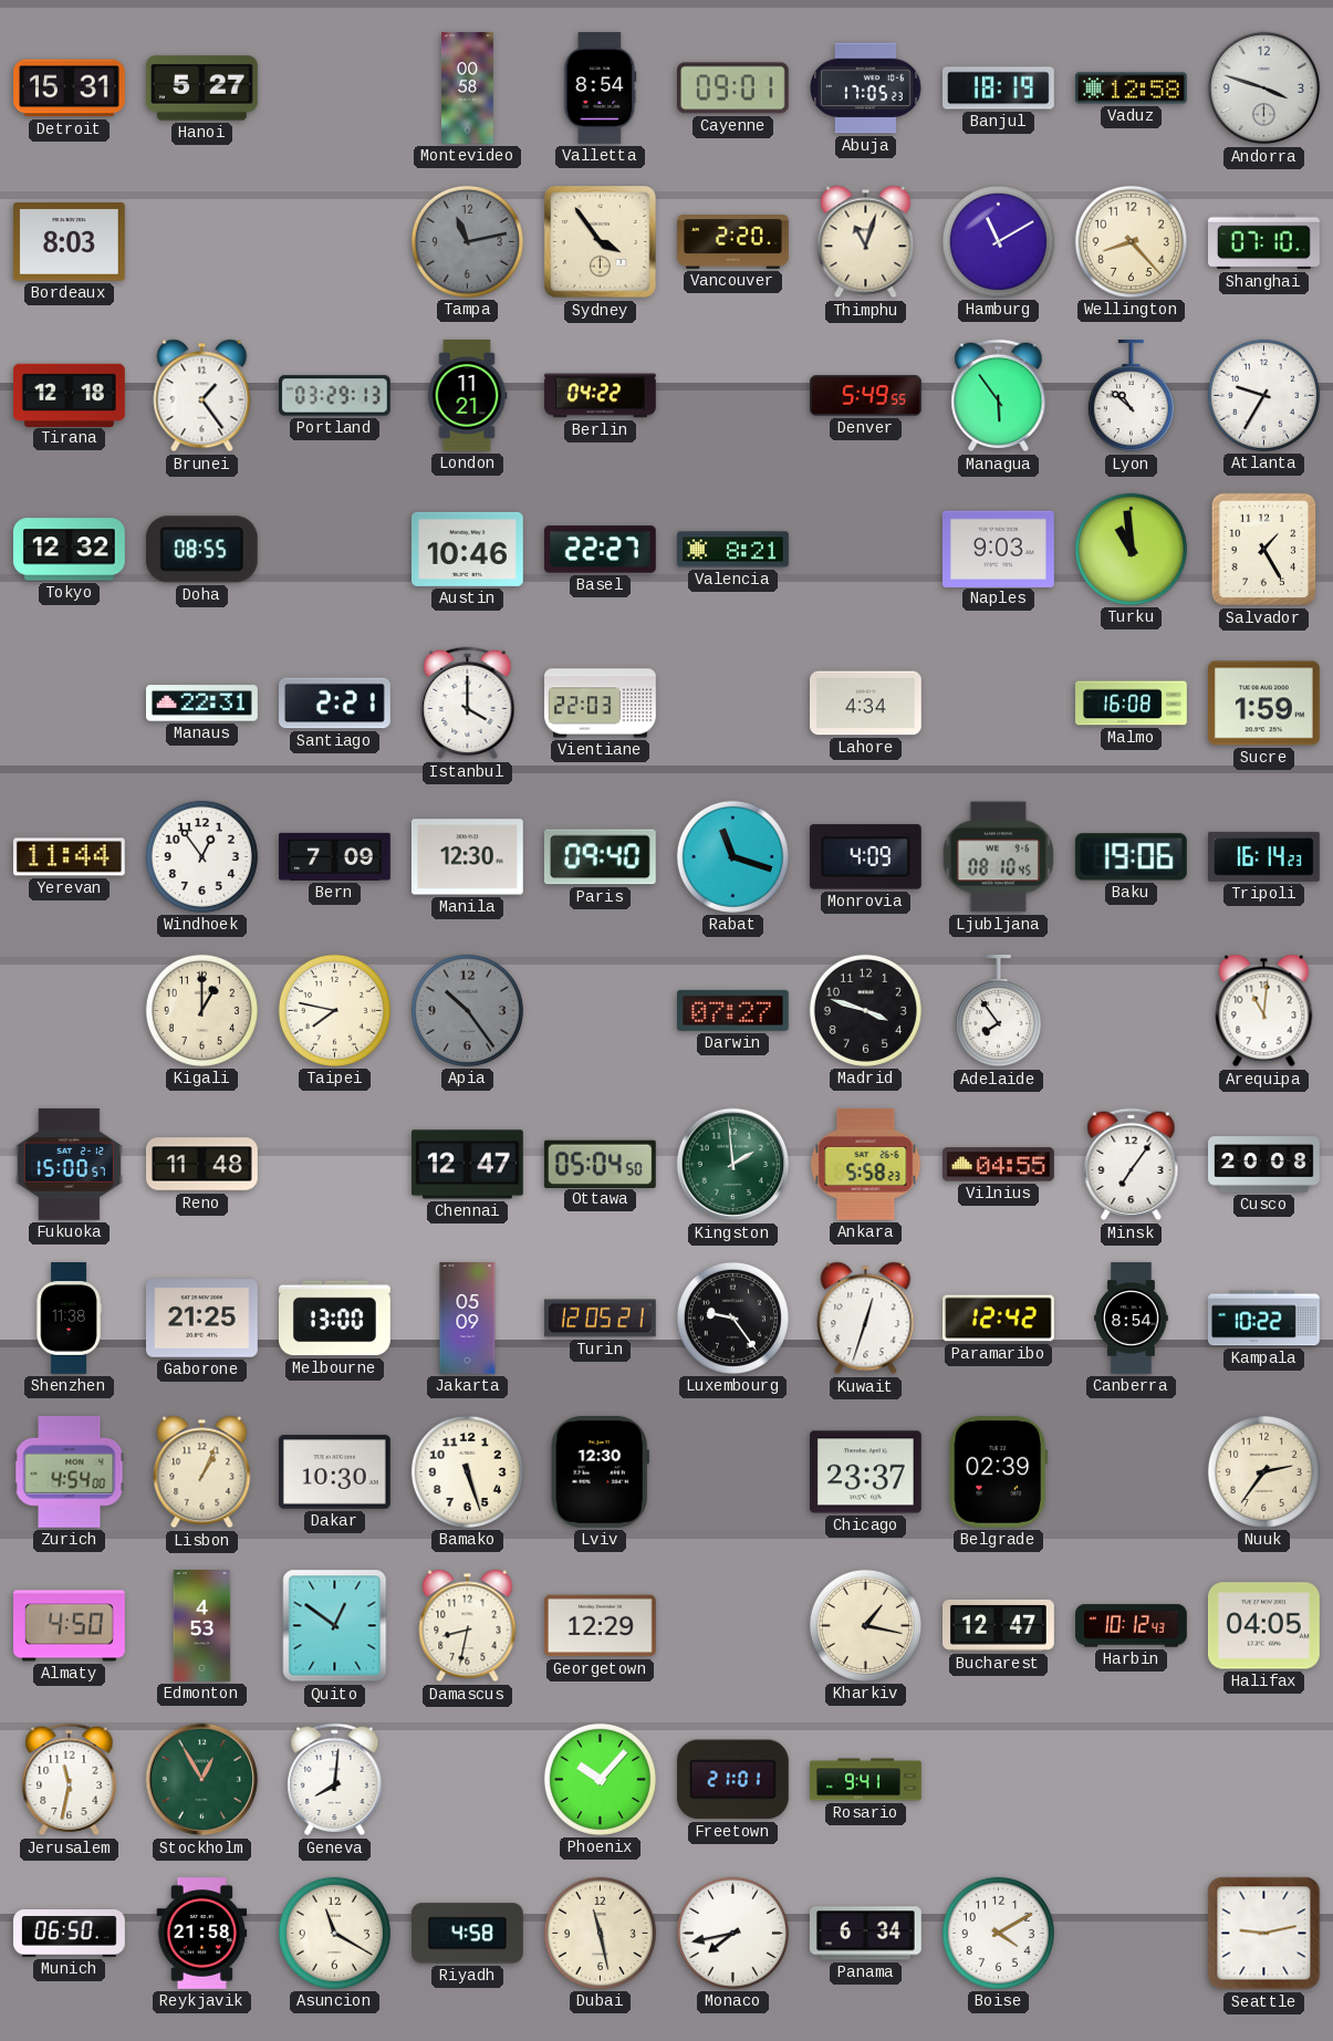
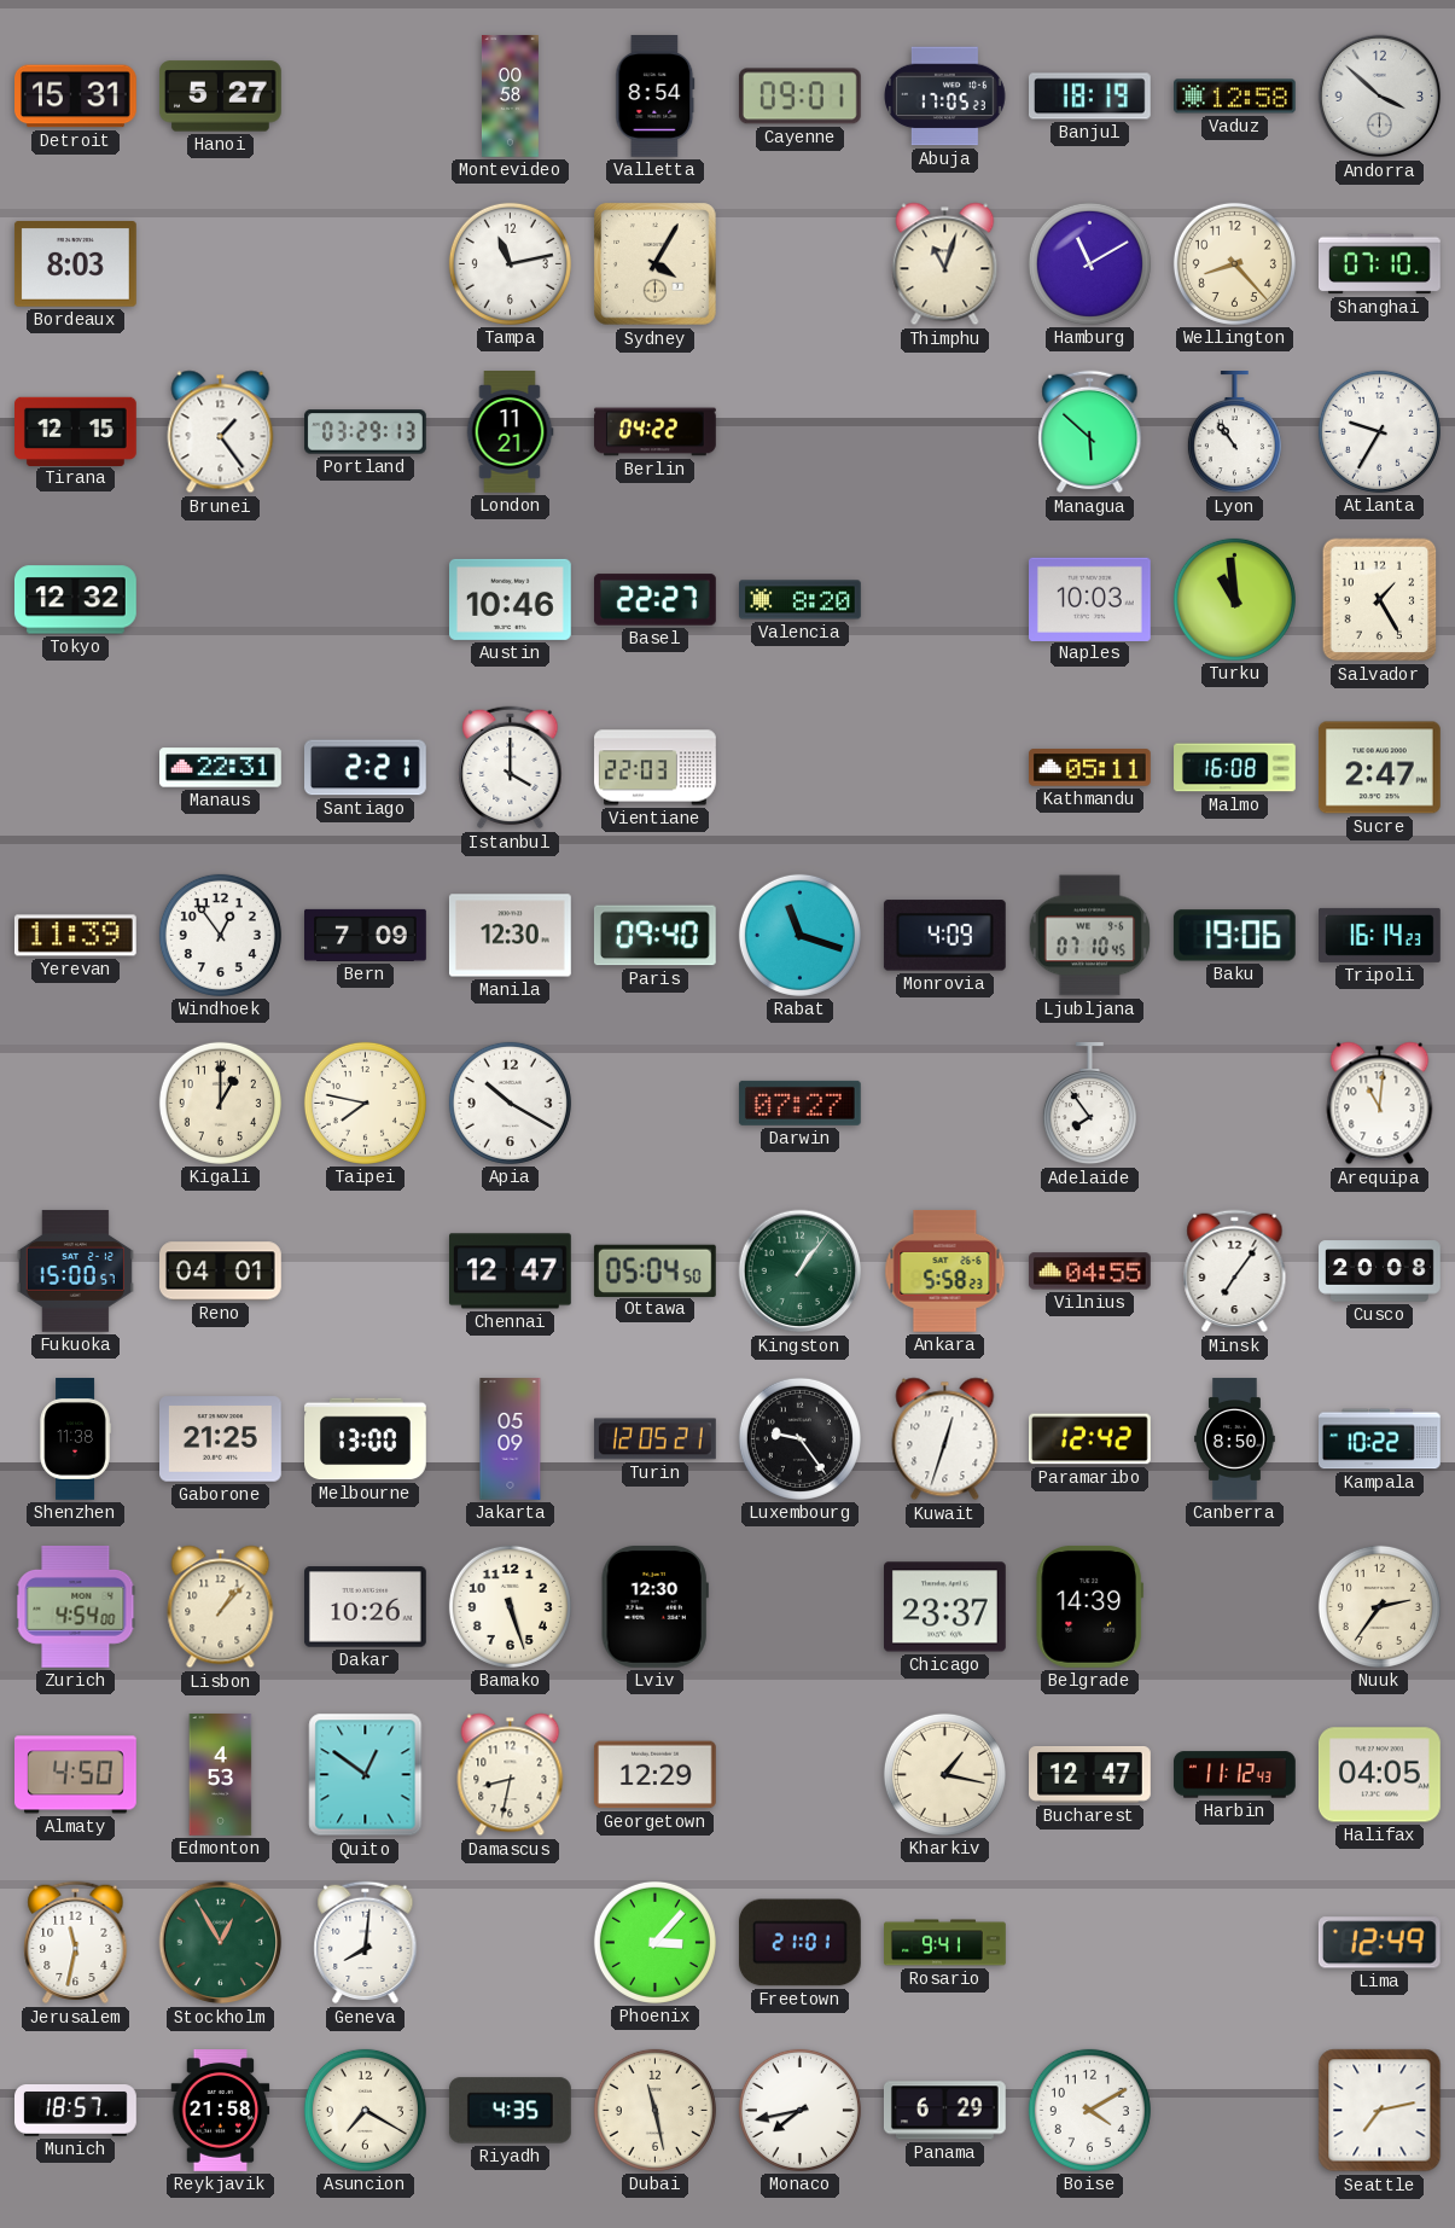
Andorra: 3:48 -> 3:52
Tampa dial: grey -> white
Sydney: 3:54 -> 4:05
Vancouver: 2:20 -> none
Tirana: 12:18 -> 12:15
Denver: 5:49 -> none
Managua: 5:54 -> 5:52
Lyon: 10:52 -> 10:54
Doha: 08:55 -> none
Valencia: 8:21 -> 8:20
Naples: 9:03 -> 10:03
Lahore: 4:34 -> none
Kathmandu: none -> 05:11
Sucre: 1:59 -> 2:47
Yerevan: 11:44 -> 11:39
Ljubljana: 08:10 -> 07:10
Apia: 10:24 -> 10:20
Apia dial: grey -> white
Madrid: 3:48 -> none
Reno: 11:48 -> 04:01
Kingston: 1:59 -> 1:06
Canberra: 8:54 -> 8:50
Lisbon: 1:04 -> 1:07
Dakar: 10:30 -> 10:26
Belgrade: 02:39 -> 14:39
Harbin: 10:12 -> 11:12
Phoenix: 10:07 -> 3:07
Lima: none -> 12:49
Munich: 06:50 -> 18:57
Asuncion: 11:20 -> 7:20
Riyadh: 4:58 -> 4:35
Panama: 6:34 -> 6:29
Seattle: 9:13 -> 7:13
